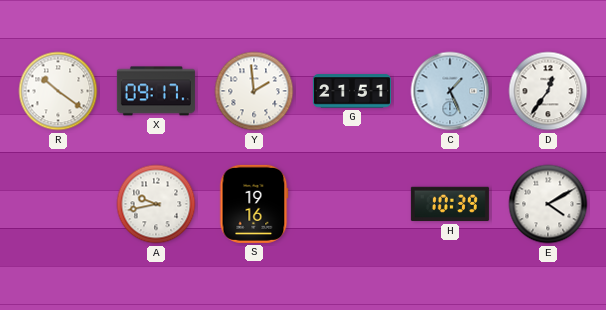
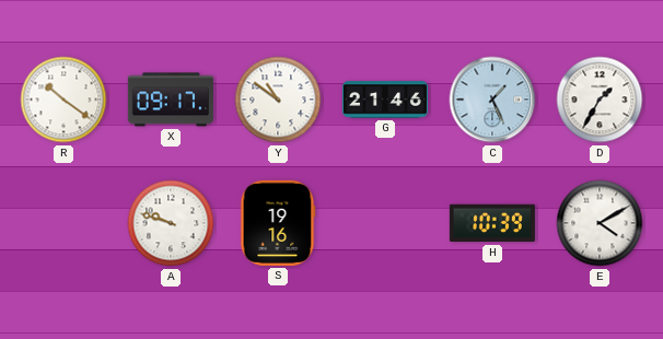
Y: 1:59 -> 10:51
G: 21:51 -> 21:46
D: 12:36 -> 1:35
A: 9:43 -> 9:48
